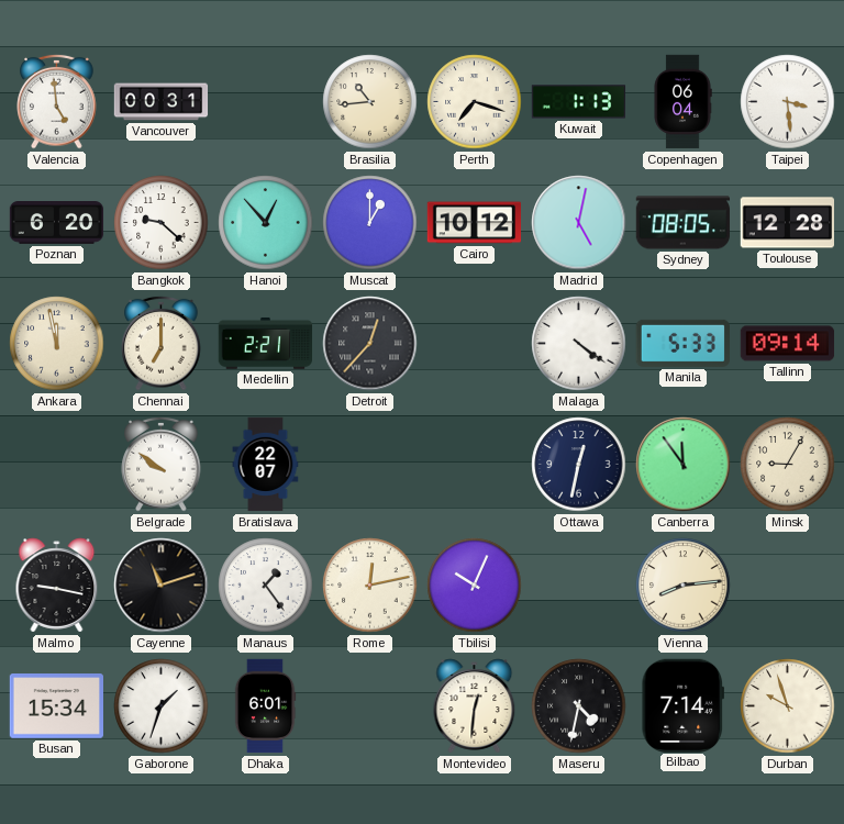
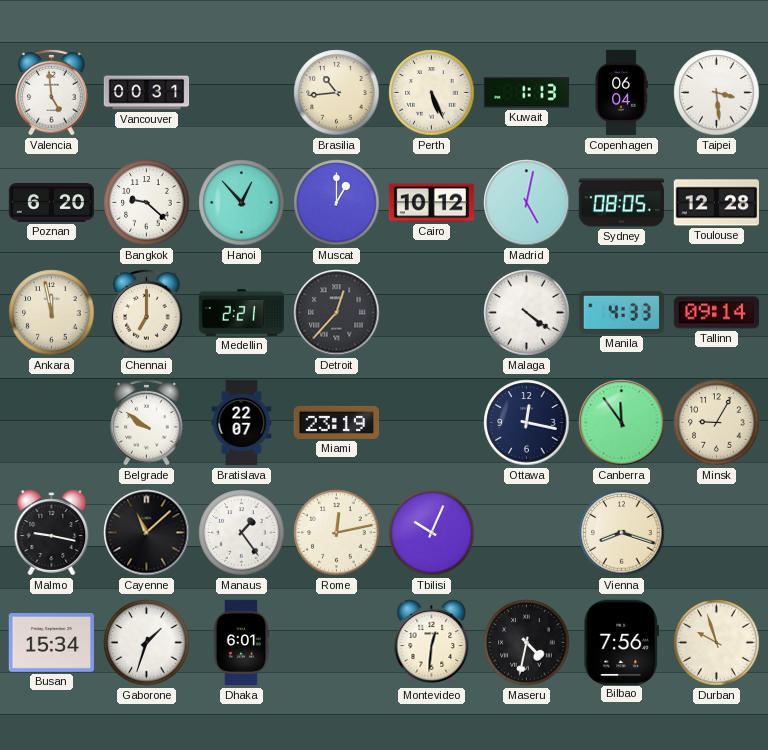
Perth: 7:18 -> 5:26
Manila: 5:33 -> 4:33
Miami: none -> 23:19
Ottawa: 12:32 -> 12:17
Cayenne: 11:12 -> 11:08
Vienna: 8:14 -> 8:18
Bilbao: 7:14 -> 7:56
